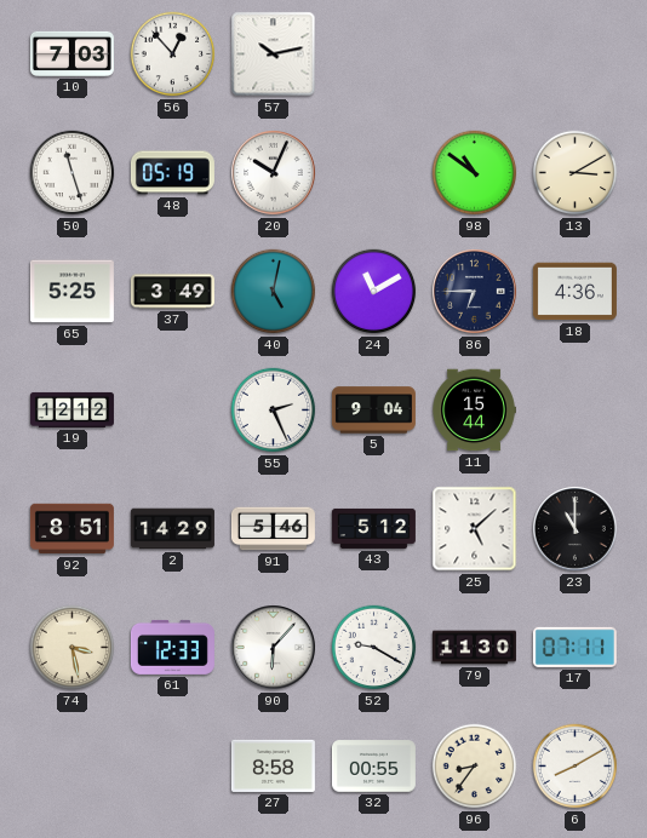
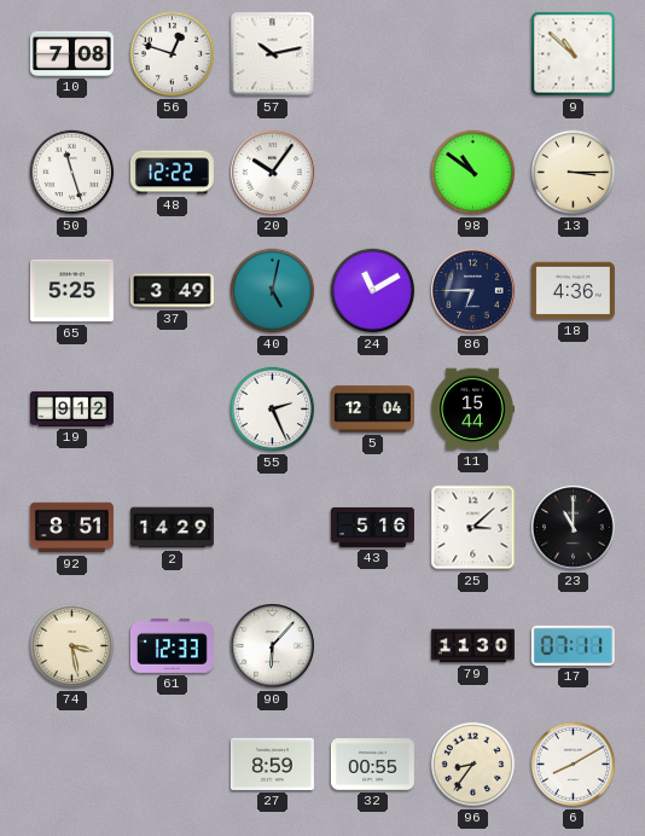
10: 7:03 -> 7:08
56: 12:53 -> 12:48
9: none -> 10:52
48: 05:19 -> 12:22
20: 10:04 -> 10:06
13: 3:10 -> 3:15
19: 12:12 -> 9:12
5: 9:04 -> 12:04
91: 5:46 -> none
43: 5:12 -> 5:16
25: 5:08 -> 3:08
52: 9:20 -> none
27: 8:58 -> 8:59
